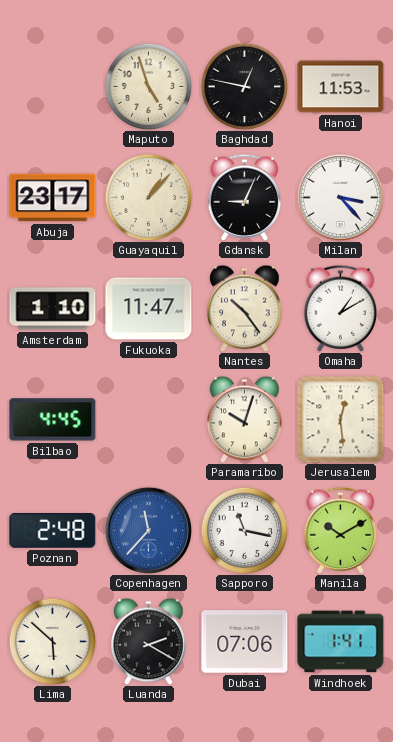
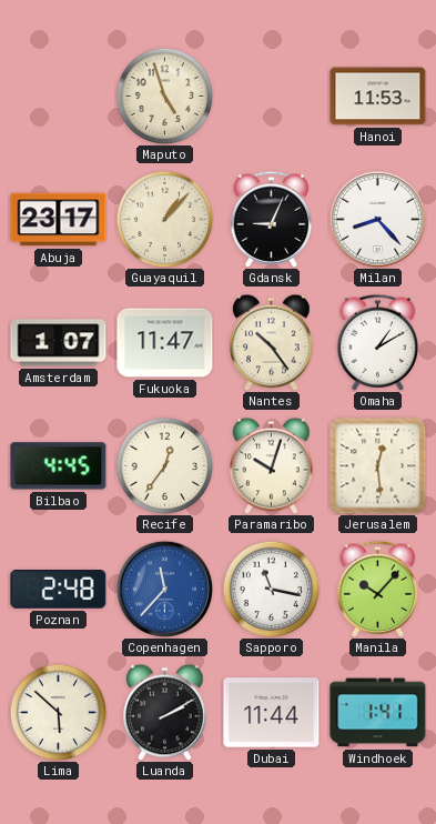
Baghdad: 12:47 -> none
Milan: 3:23 -> 8:23
Amsterdam: 1:10 -> 1:07
Recife: none -> 12:36
Manila: 10:10 -> 10:07
Luanda: 2:20 -> 2:10
Dubai: 07:06 -> 11:44
